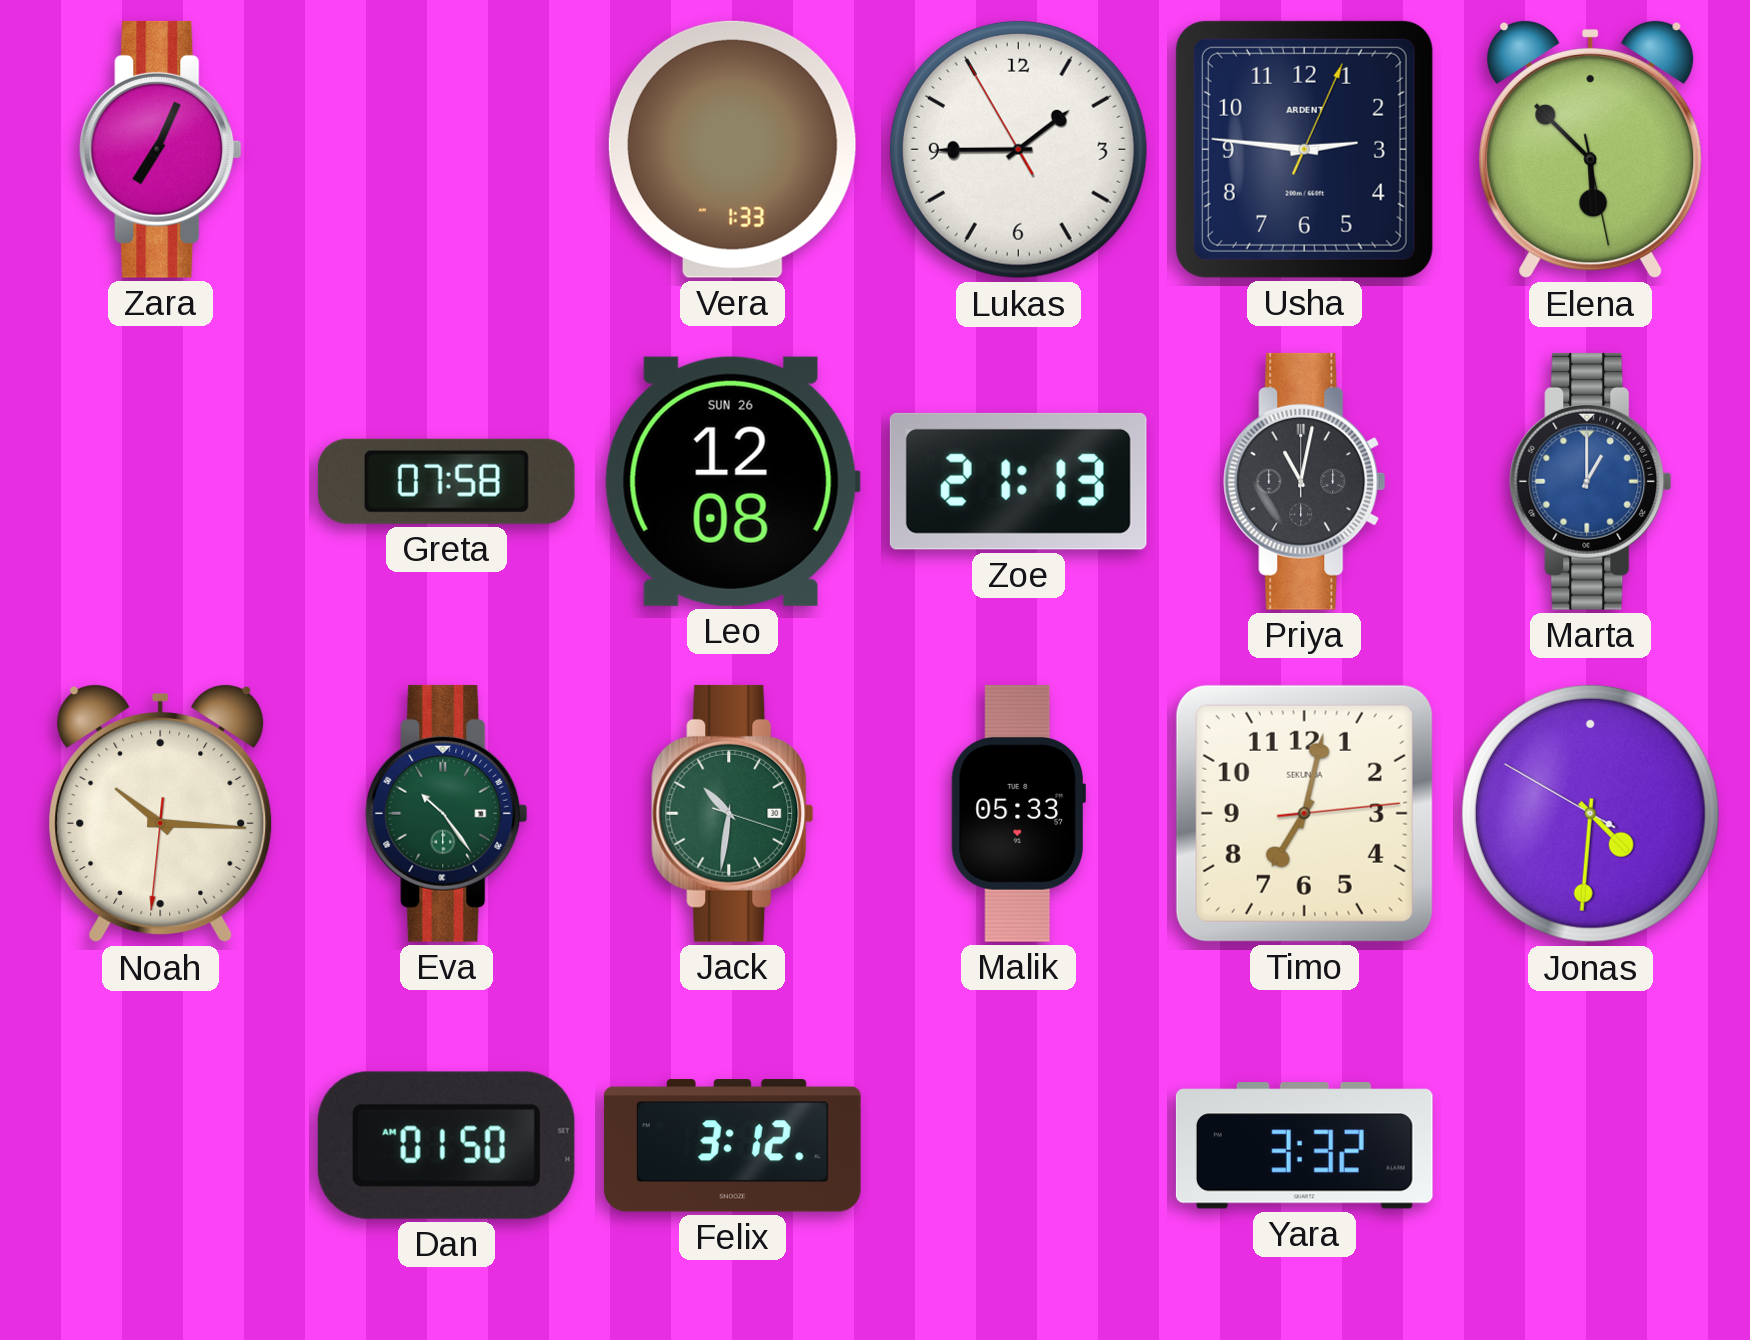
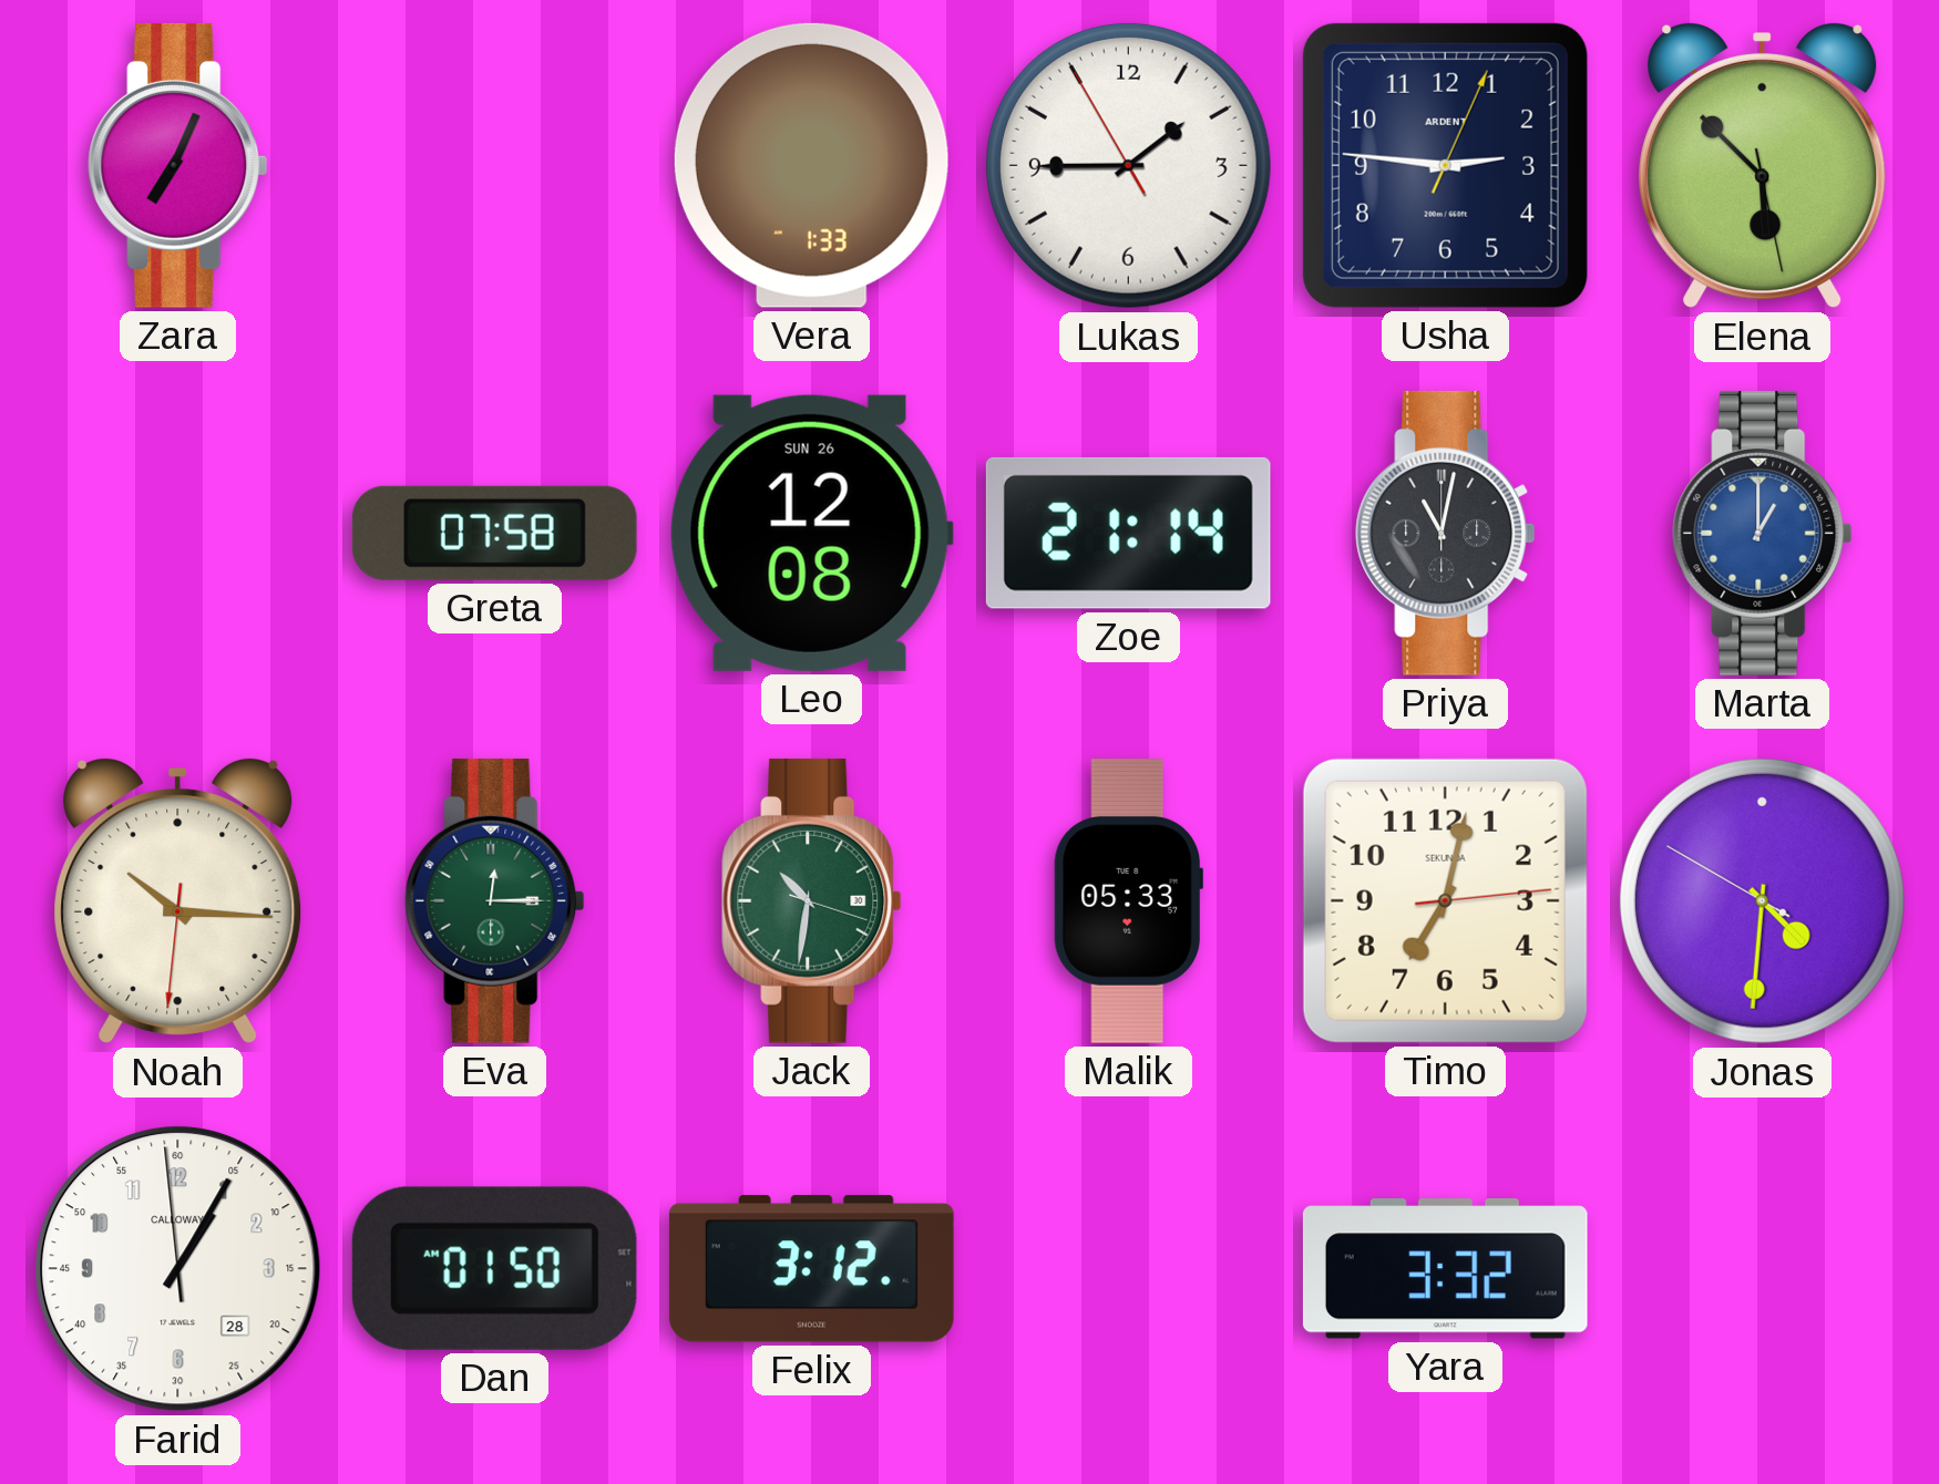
Zoe: 21:13 -> 21:14
Eva: 10:24 -> 12:15
Farid: none -> 1:04
